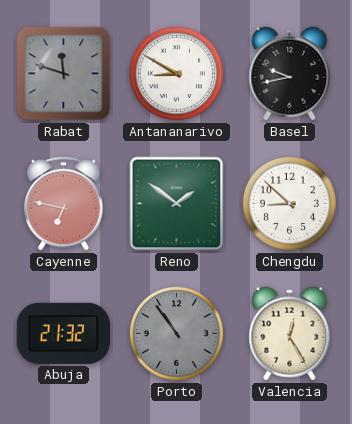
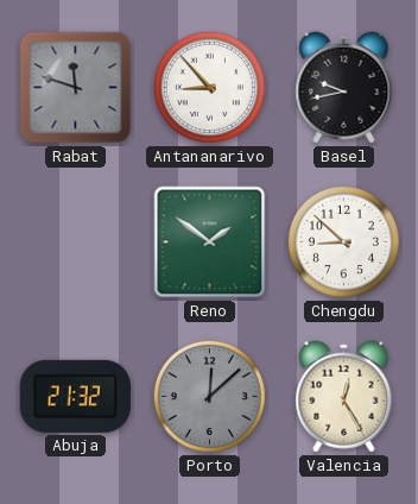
Antananarivo: 8:50 -> 8:53
Cayenne: 6:47 -> none
Porto: 10:54 -> 12:08
